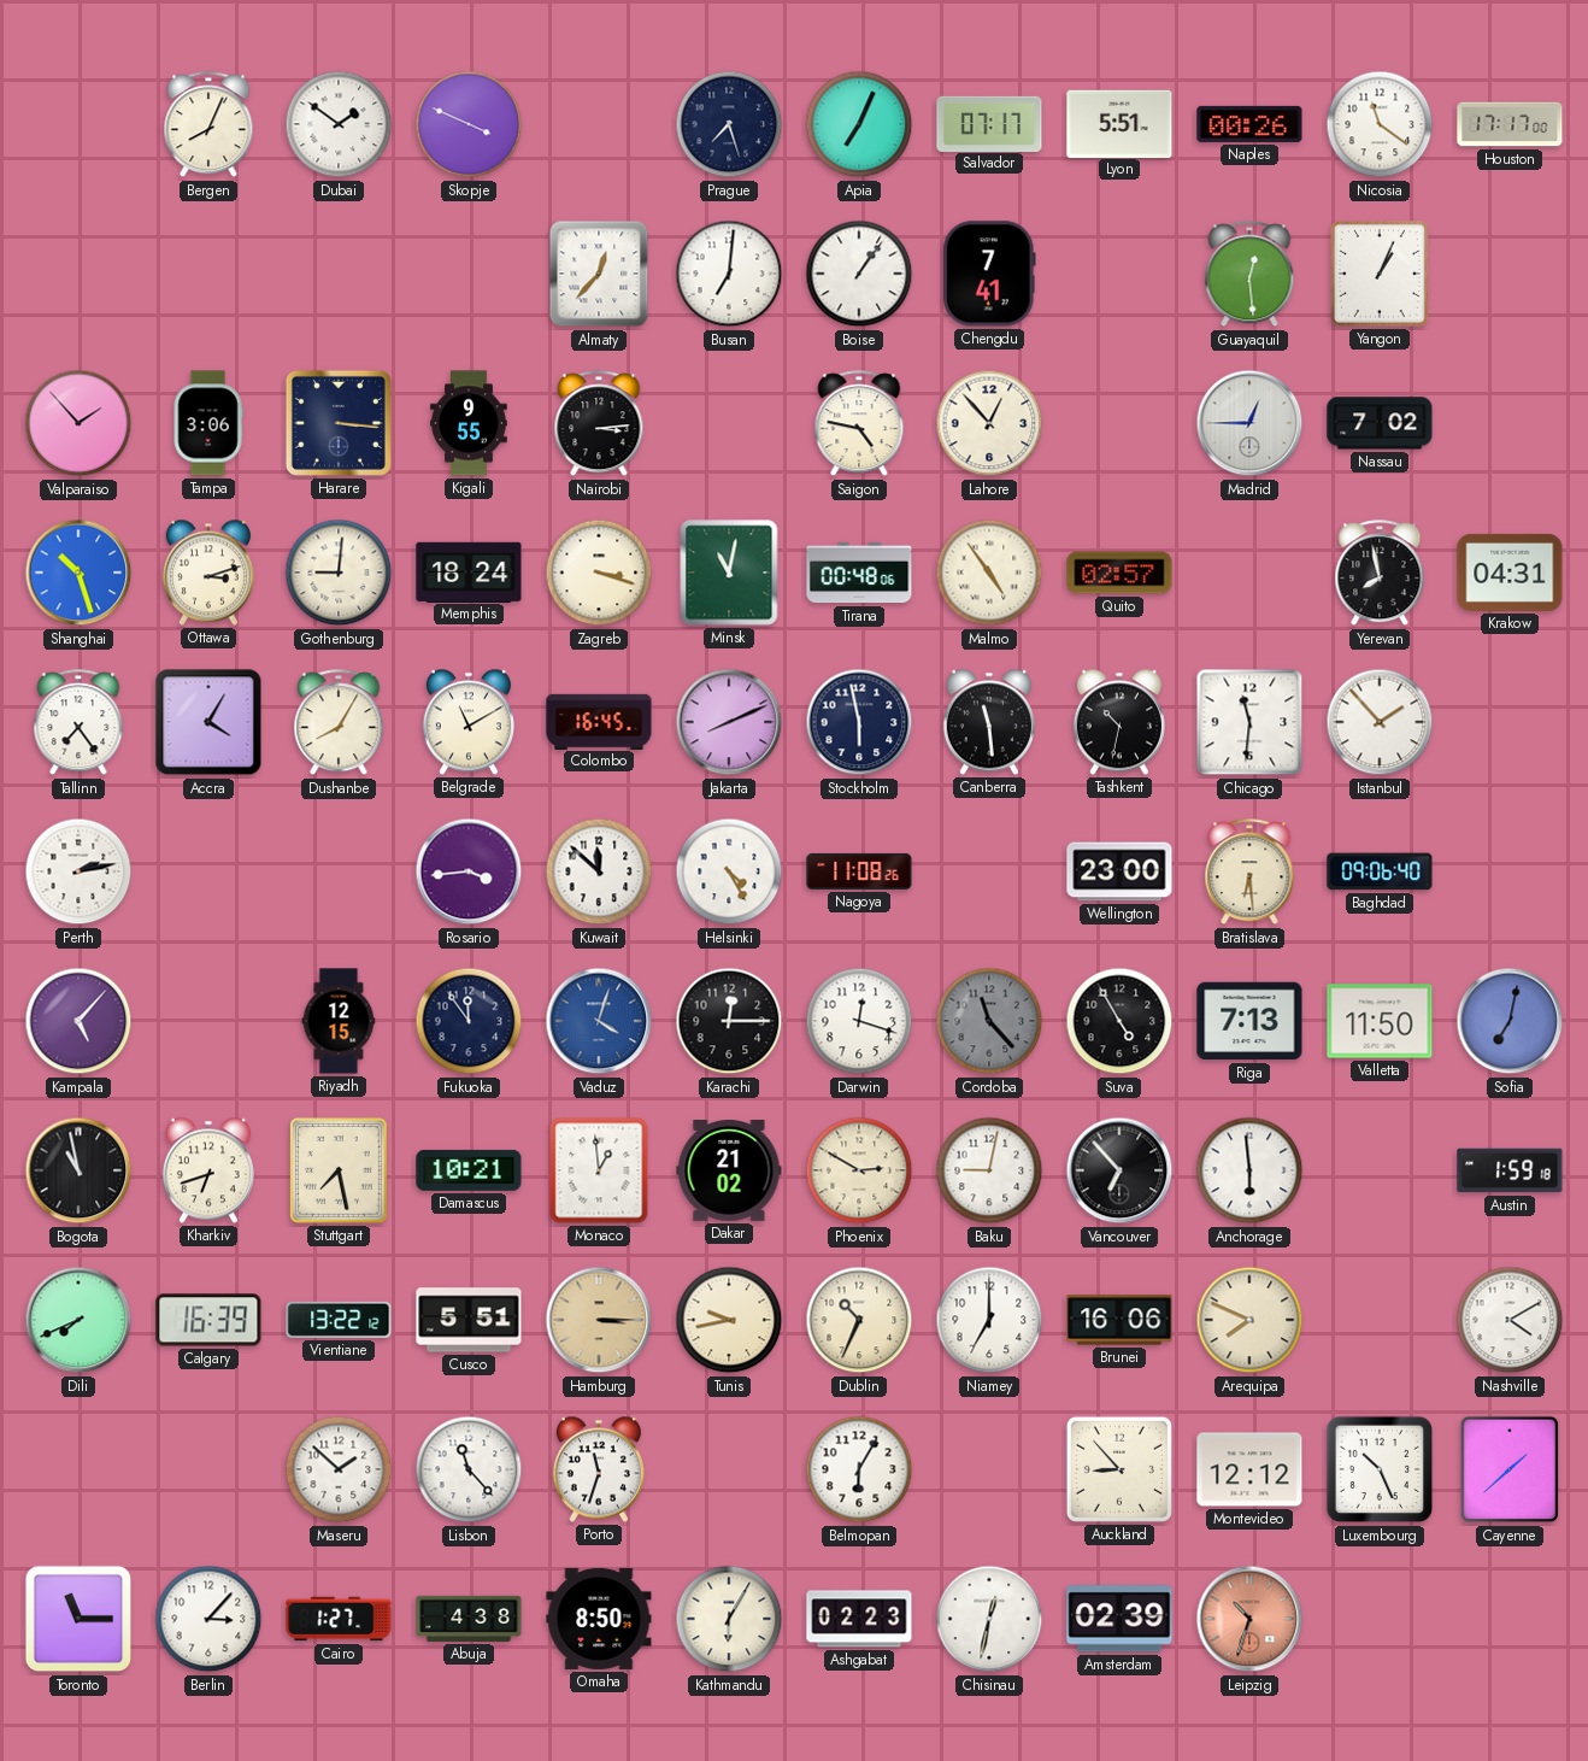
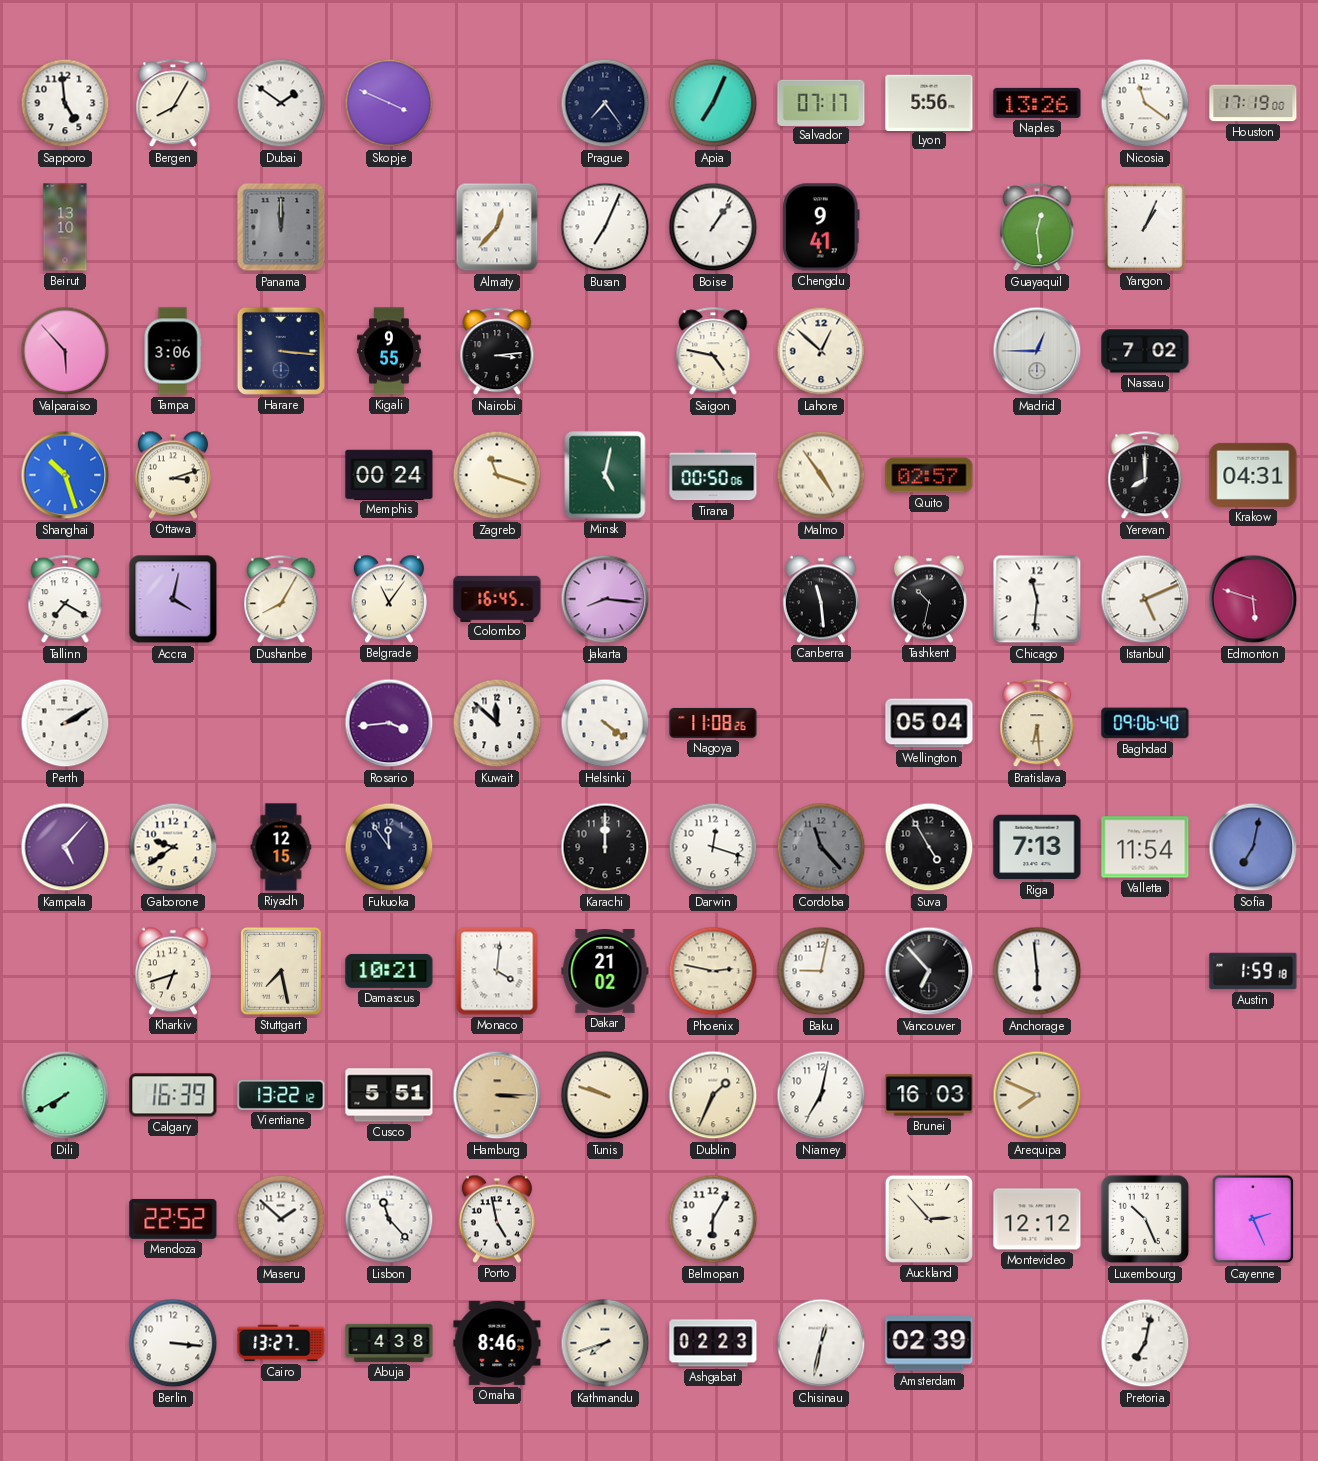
Sapporo: none -> 4:59
Bergen: 8:04 -> 8:05
Prague: 7:27 -> 7:24
Lyon: 5:51 -> 5:56
Naples: 00:26 -> 13:26
Houston: 17:17 -> 17:19
Beirut: none -> 13:10
Panama: none -> 12:00
Busan: 7:01 -> 7:04
Chengdu: 7:41 -> 9:41
Valparaiso: 1:53 -> 5:53
Lahore: 12:53 -> 12:52
Gothenburg: 9:01 -> none
Memphis: 18:24 -> 00:24
Zagreb: 3:18 -> 11:18
Minsk: 11:02 -> 5:02
Tirana: 00:48 -> 00:50
Yerevan: 7:58 -> 8:00
Tallinn: 7:24 -> 7:20
Accra: 4:05 -> 4:02
Belgrade: 11:10 -> 11:06
Jakarta: 8:11 -> 8:16
Stockholm: 5:58 -> none
Istanbul: 1:53 -> 5:11
Edmonton: none -> 5:48
Perth: 2:13 -> 2:10
Helsinki: 4:25 -> 4:21
Wellington: 23:00 -> 05:04
Gaborone: none -> 9:39
Vaduz: 4:03 -> none
Karachi: 12:15 -> 12:00
Valletta: 11:50 -> 11:54
Bogota: 10:58 -> none
Monaco: 12:59 -> 4:01
Phoenix: 2:50 -> 2:47
Dili: 7:41 -> 7:40
Tunis: 9:43 -> 9:48
Dublin: 10:34 -> 1:34
Niamey: 7:00 -> 7:02
Brunei: 16:06 -> 16:03
Nashville: 4:10 -> none
Mendoza: none -> 22:52
Porto: 11:33 -> 4:58
Auckland: 8:53 -> 2:53
Cayenne: 1:38 -> 2:26
Toronto: 11:15 -> none
Berlin: 3:07 -> 3:16
Cairo: 1:27 -> 13:27
Omaha: 8:50 -> 8:46
Kathmandu: 6:05 -> 7:42
Leipzig: 10:33 -> none
Pretoria: none -> 7:02
